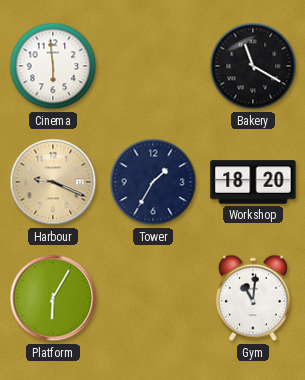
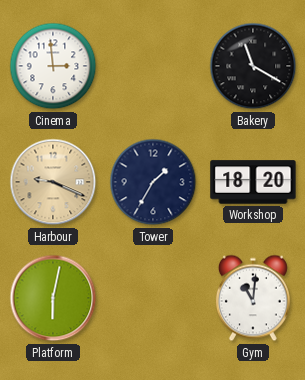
Cinema: 5:59 -> 2:59
Platform: 6:05 -> 6:02
